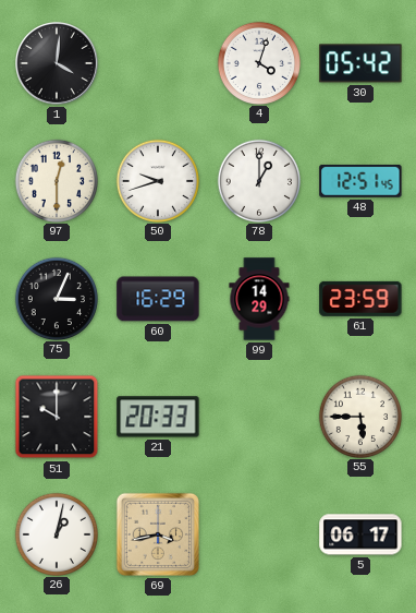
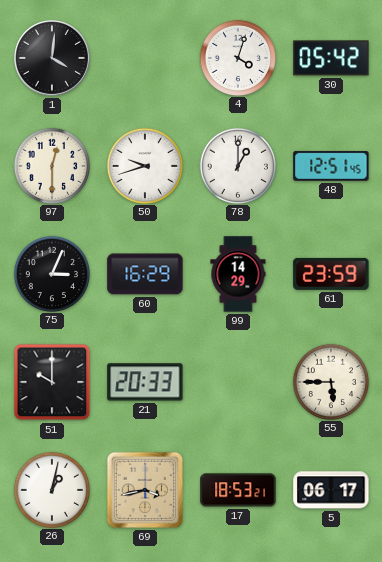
17: none -> 18:53
